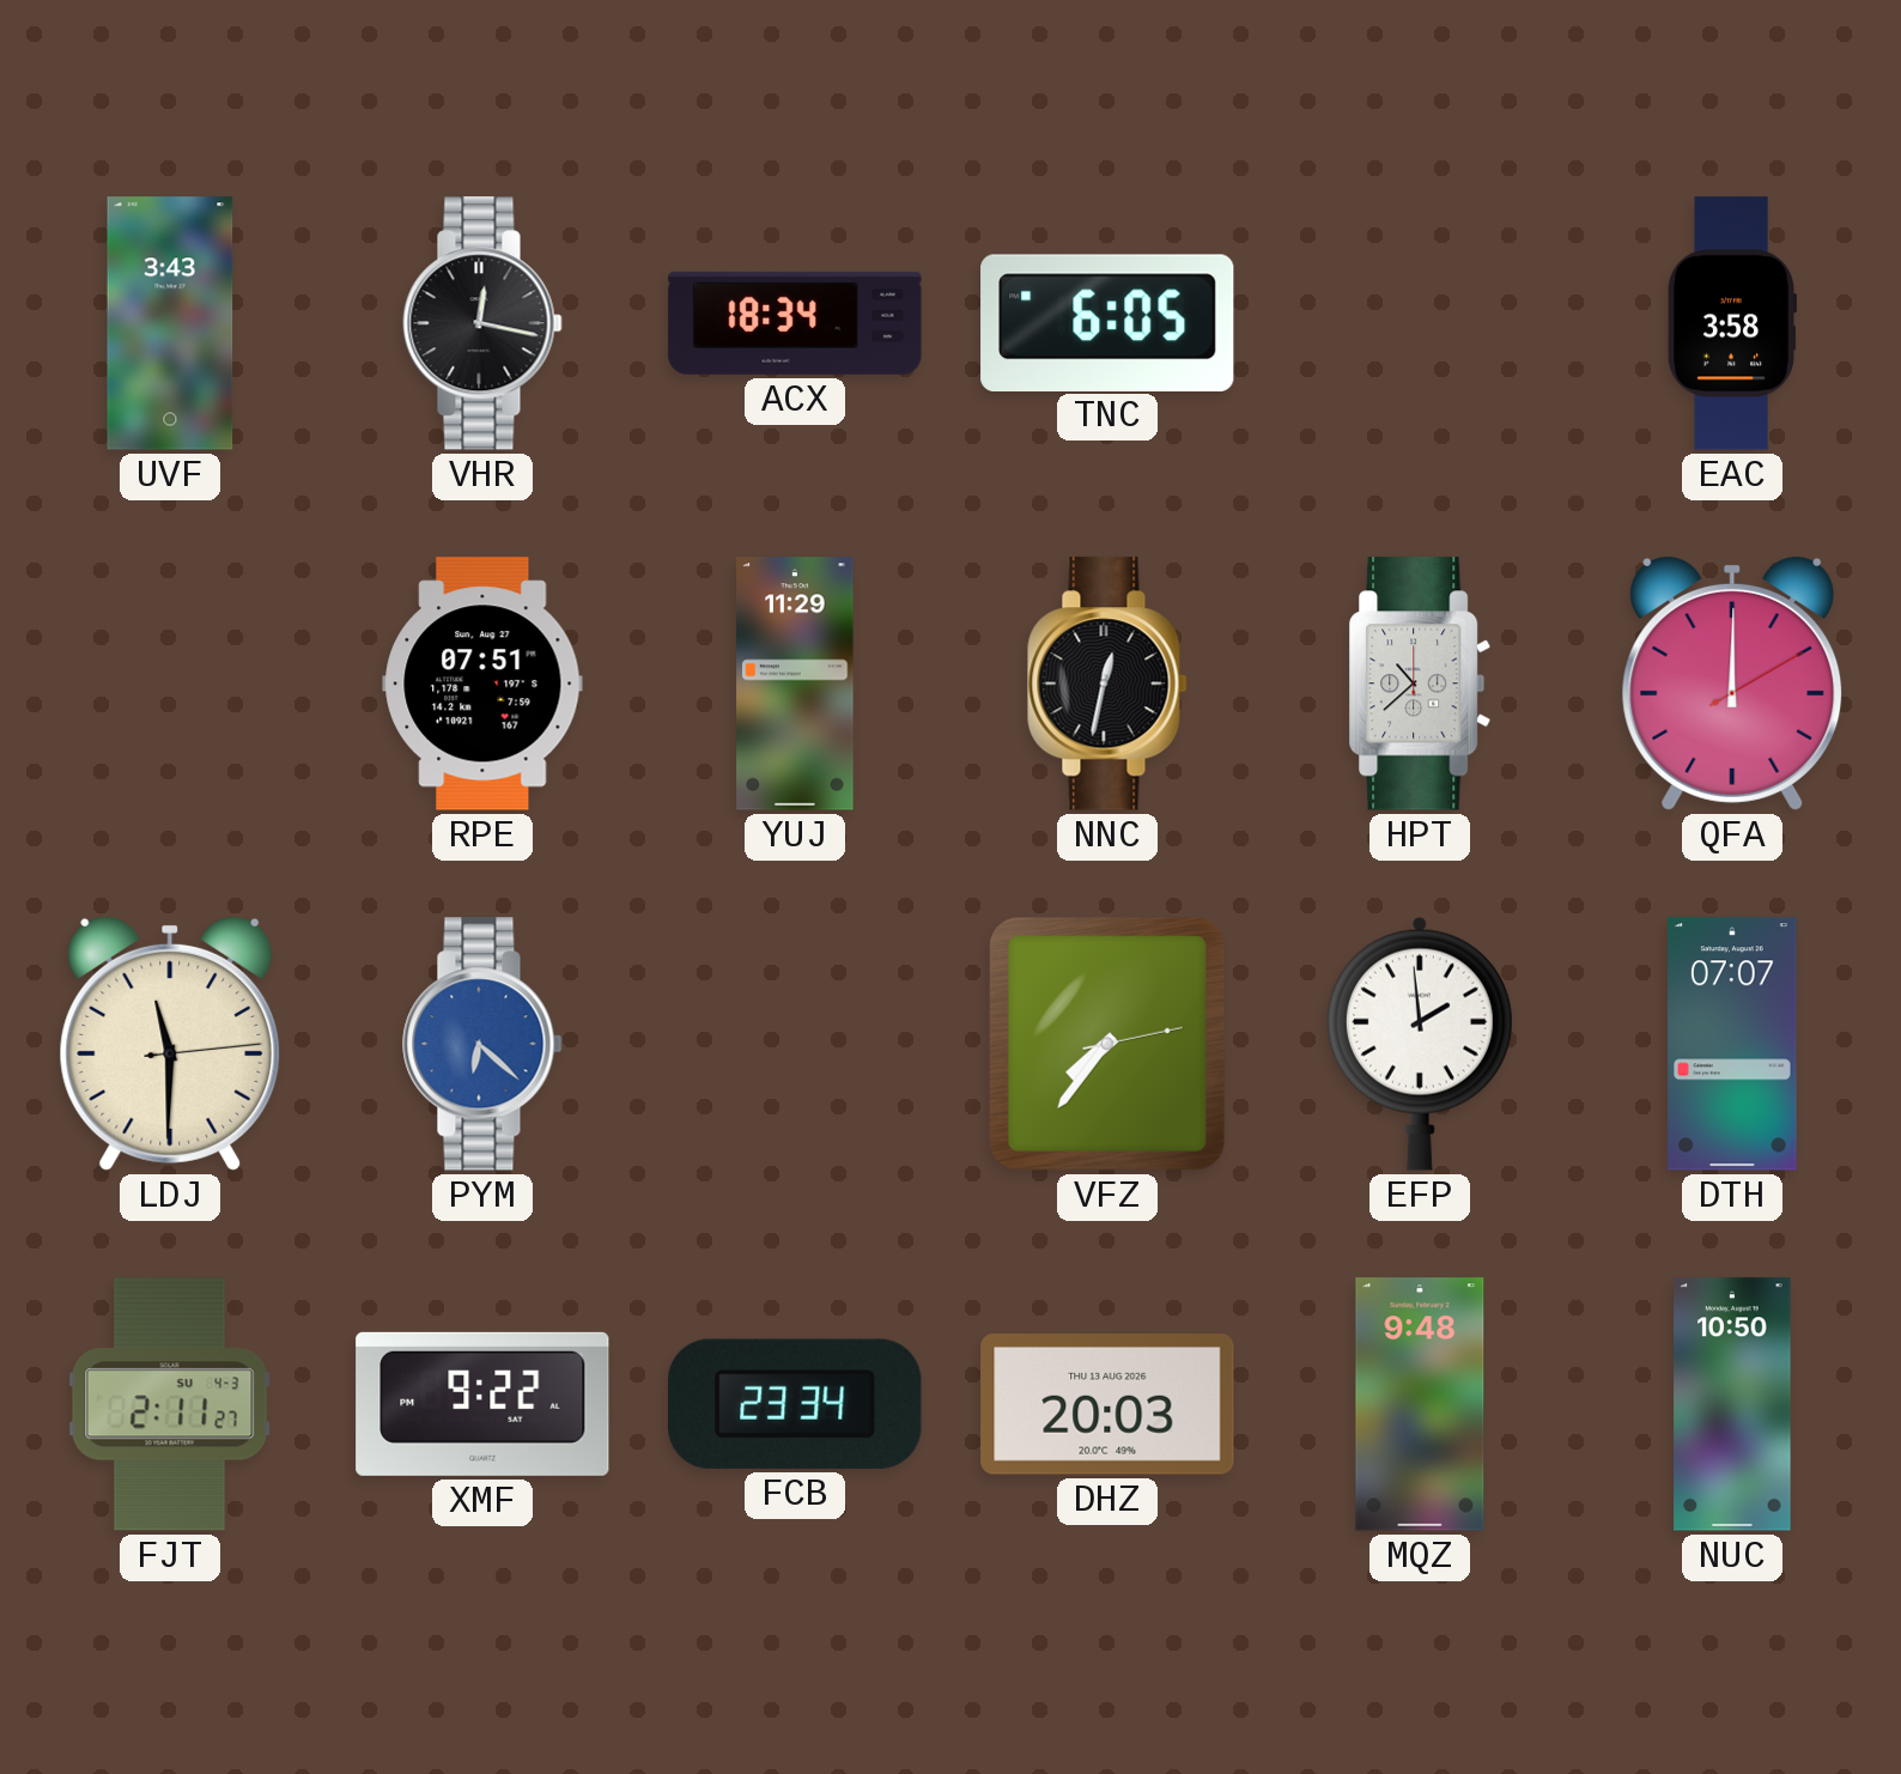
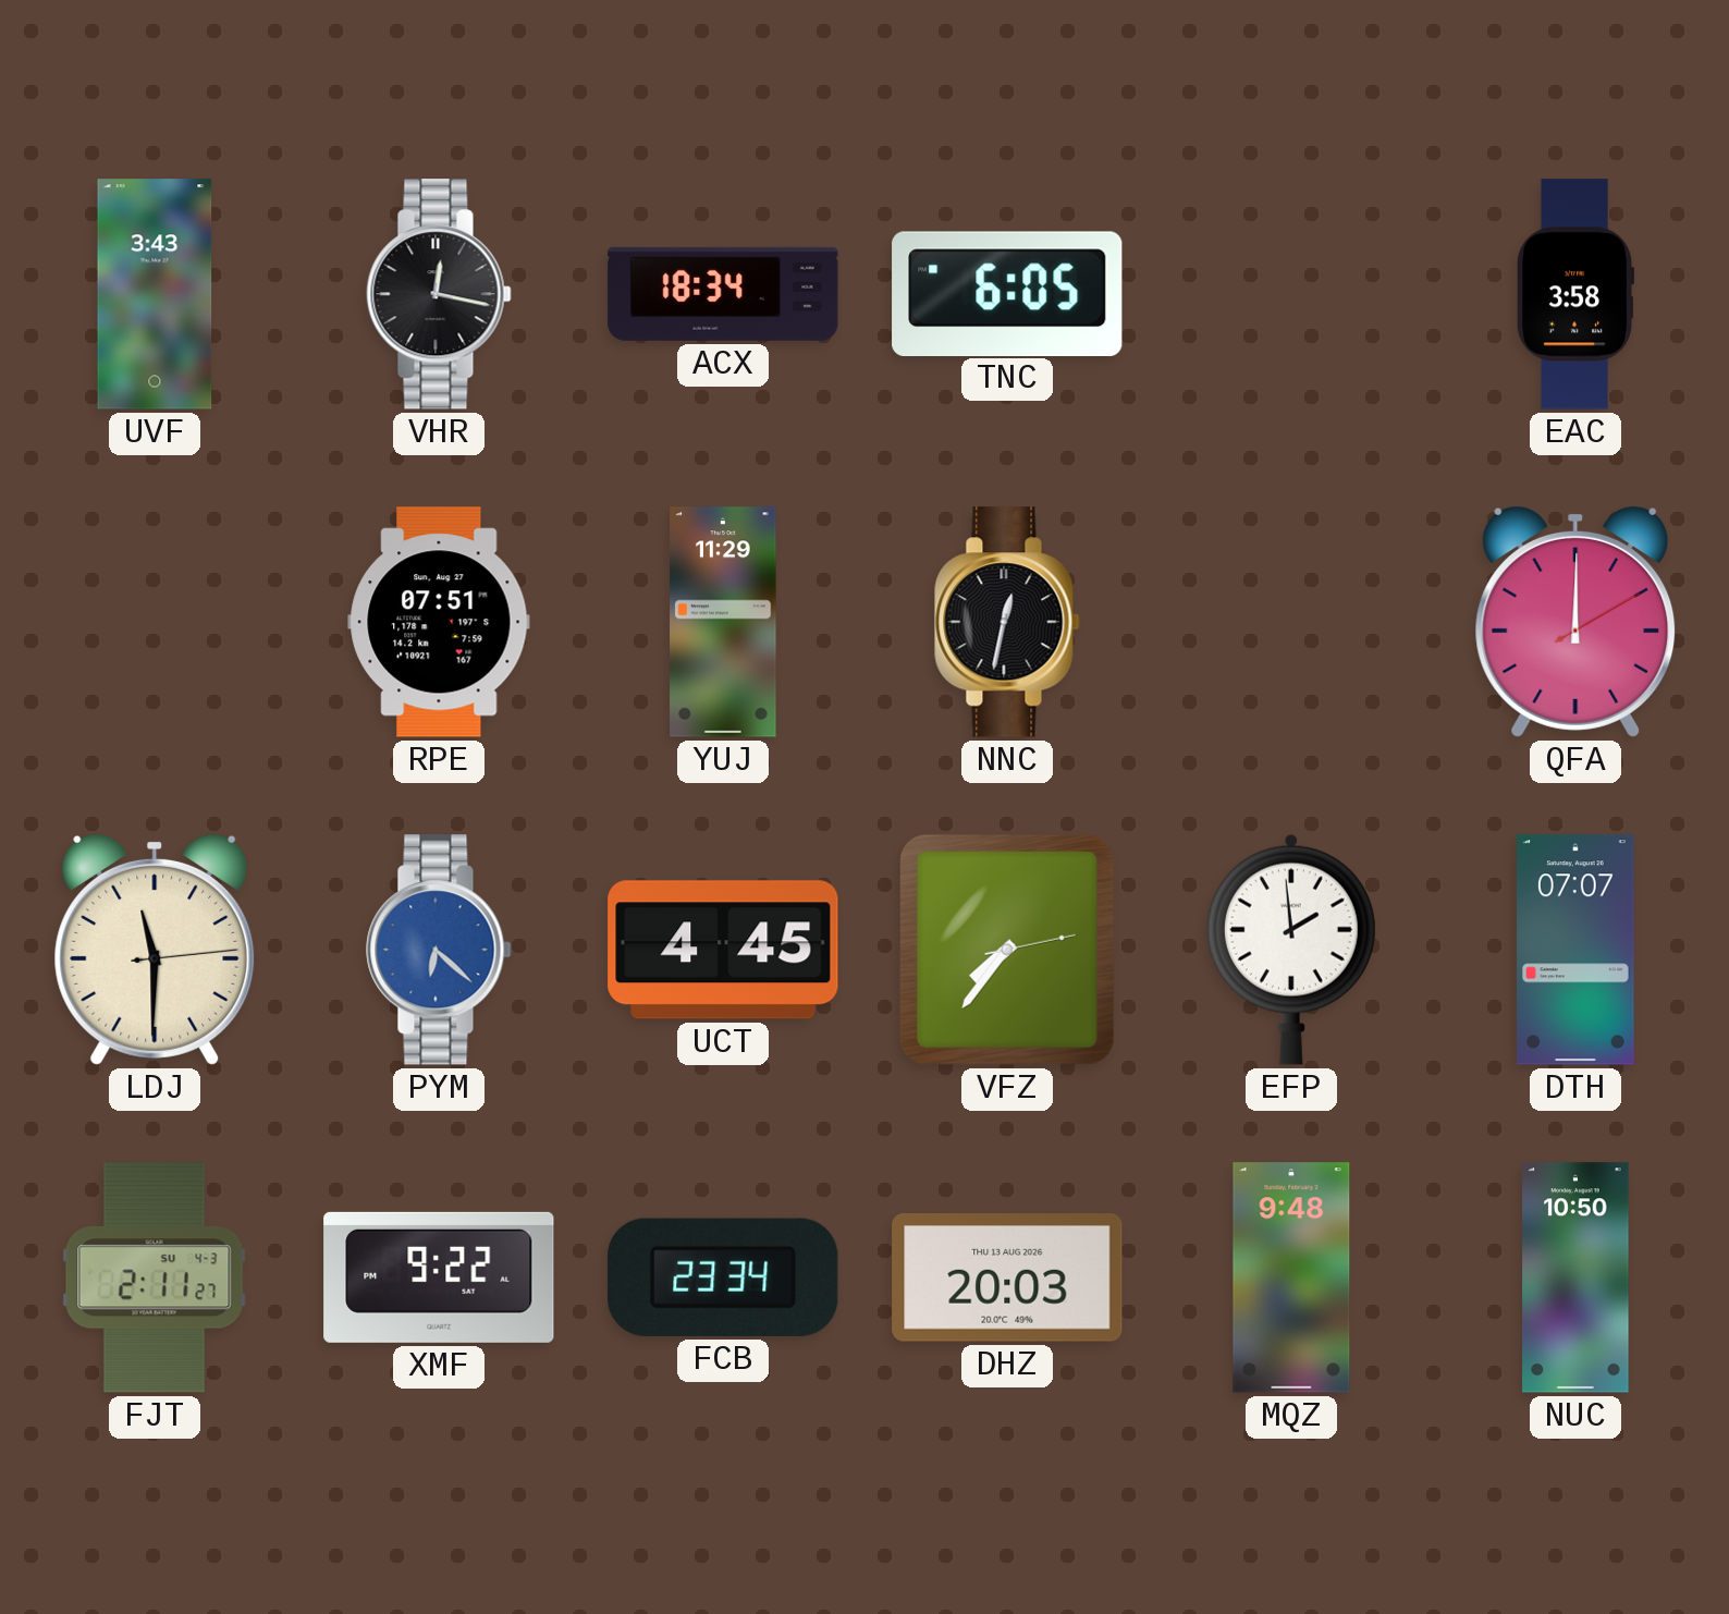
HPT: 10:38 -> none
UCT: none -> 4:45
